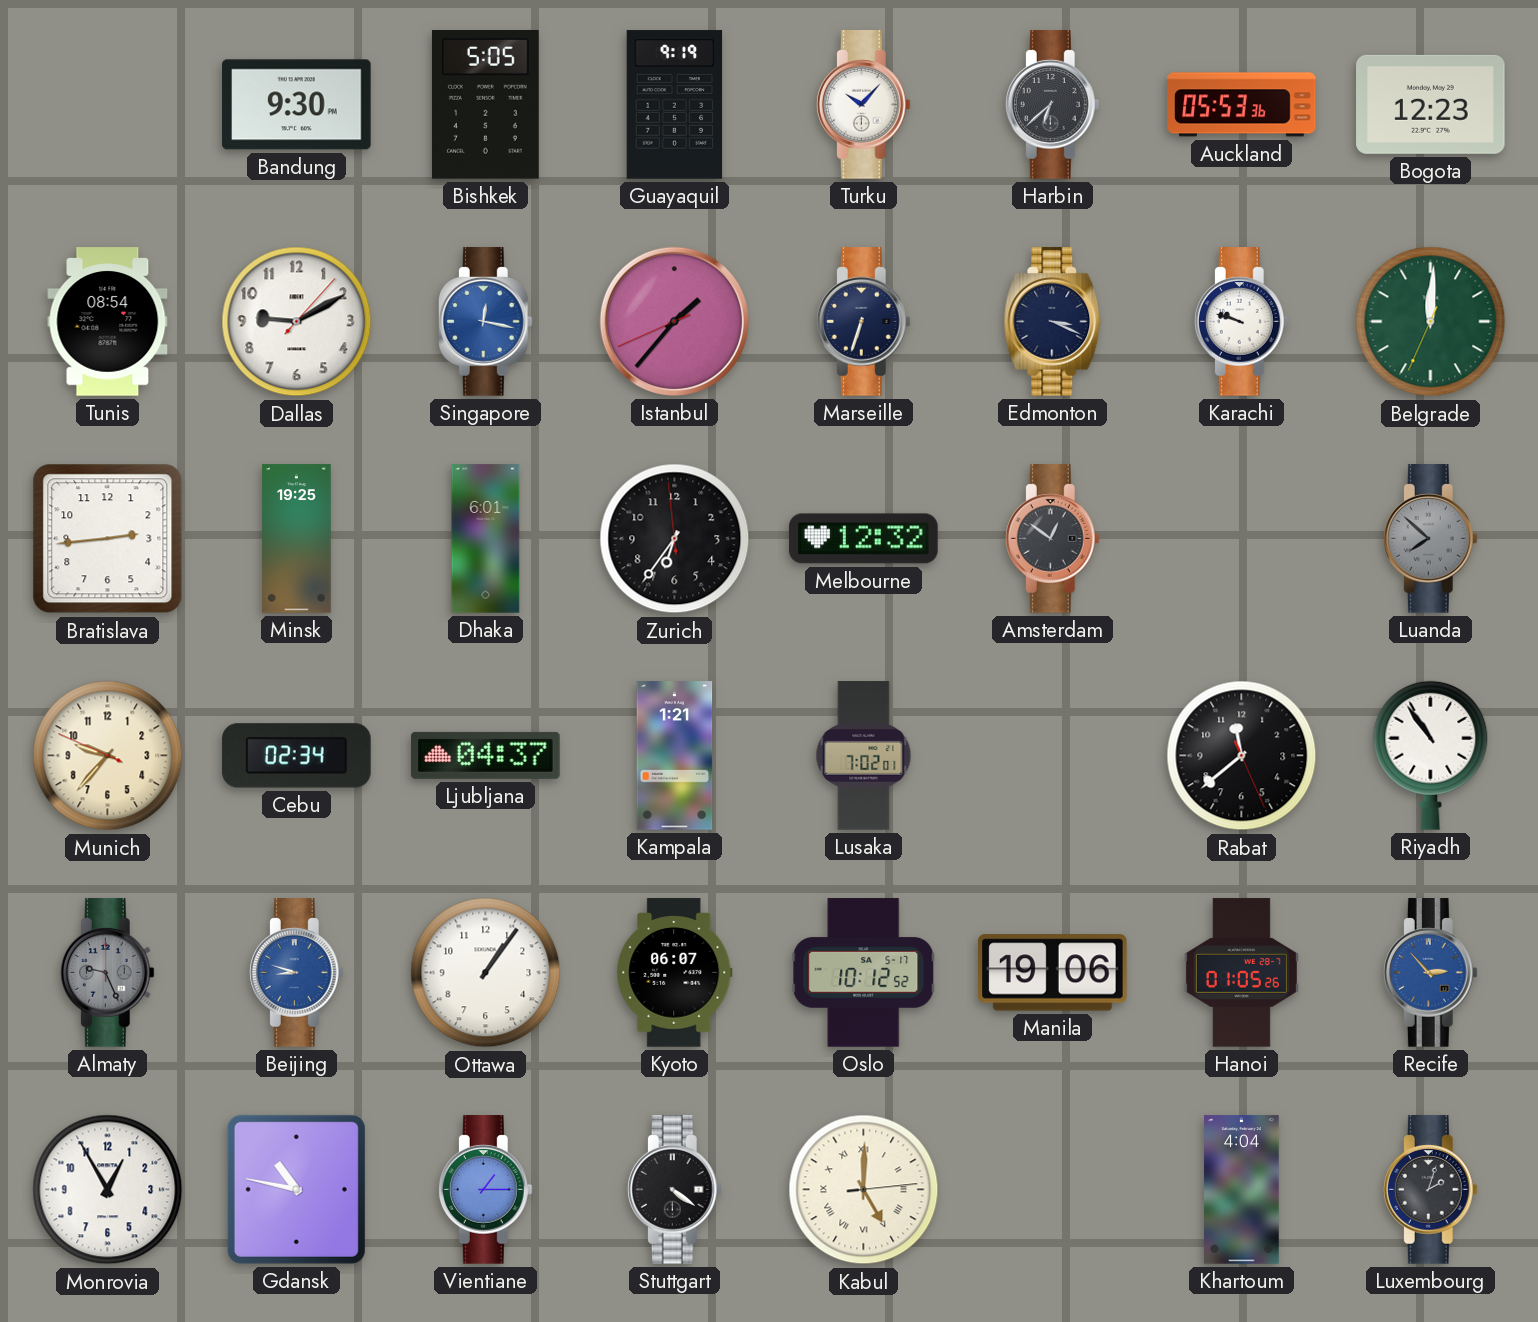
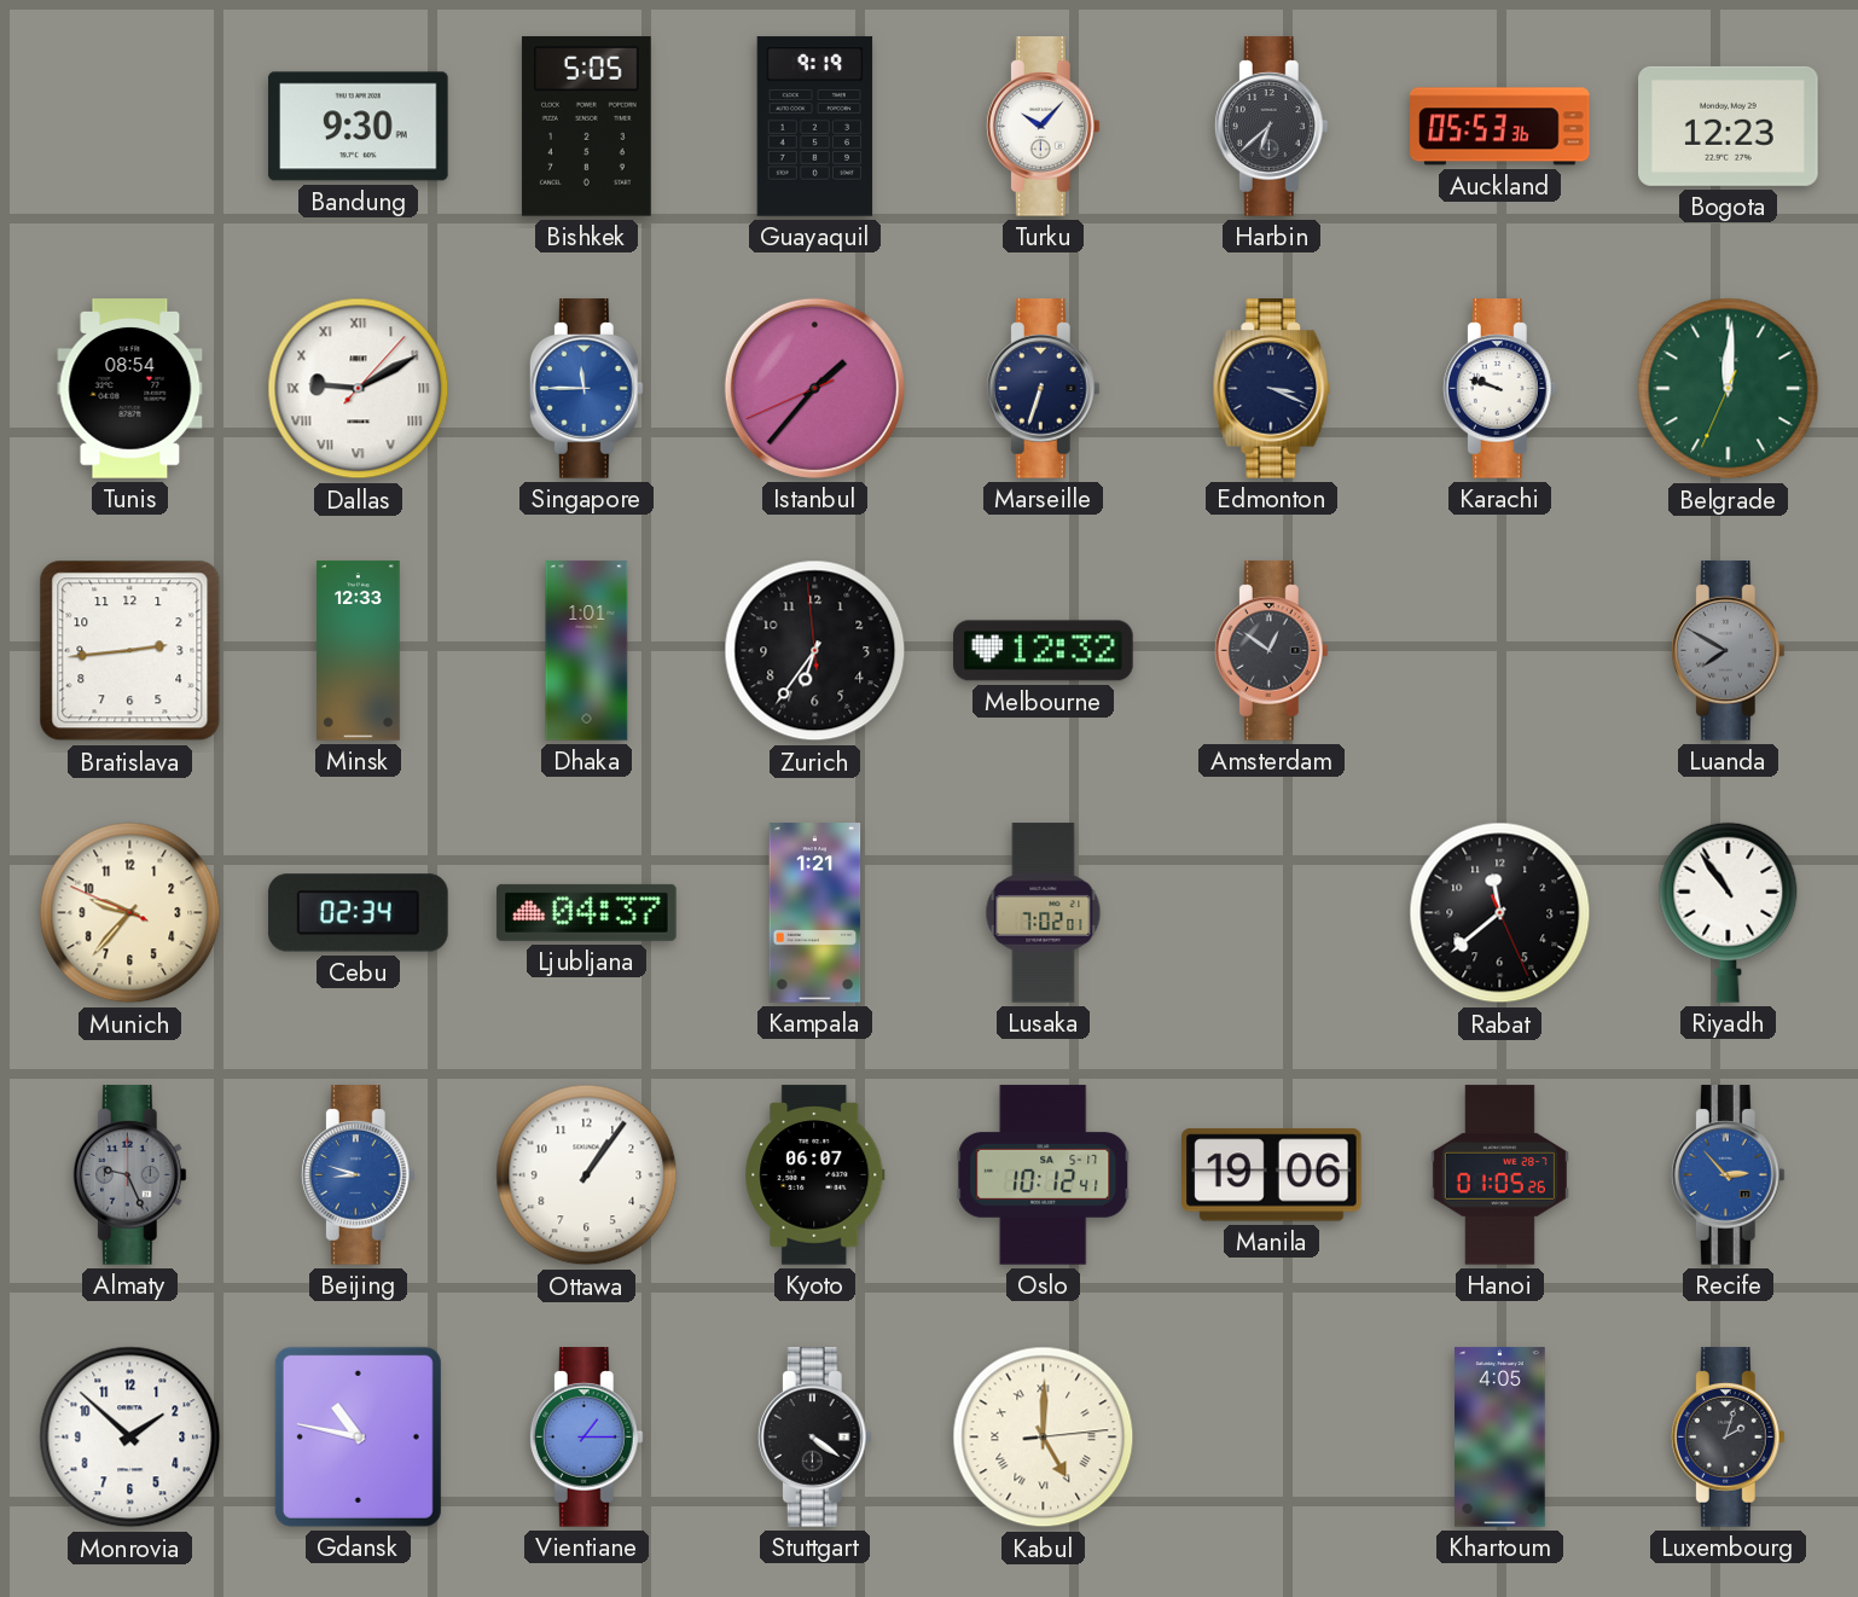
Dallas numerals: Arabic -> Roman
Singapore: 12:17 -> 11:45
Minsk: 19:25 -> 12:33
Dhaka: 6:01 -> 1:01
Luanda: 7:52 -> 7:50
Oslo: 10:12:52 -> 10:12:41
Monrovia: 12:55 -> 1:52
Khartoum: 4:04 -> 4:05
